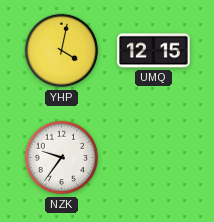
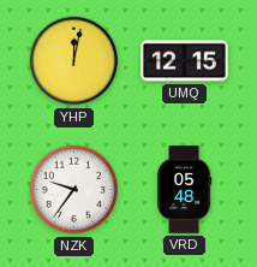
YHP: 4:02 -> 12:02
VRD: none -> 05:48
